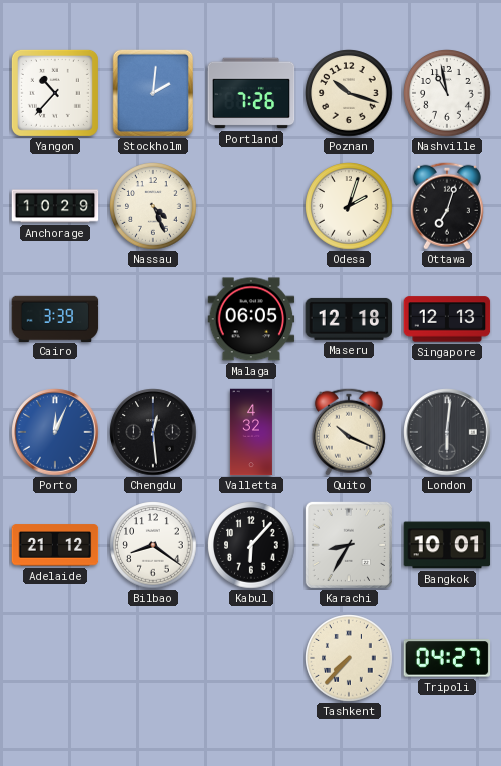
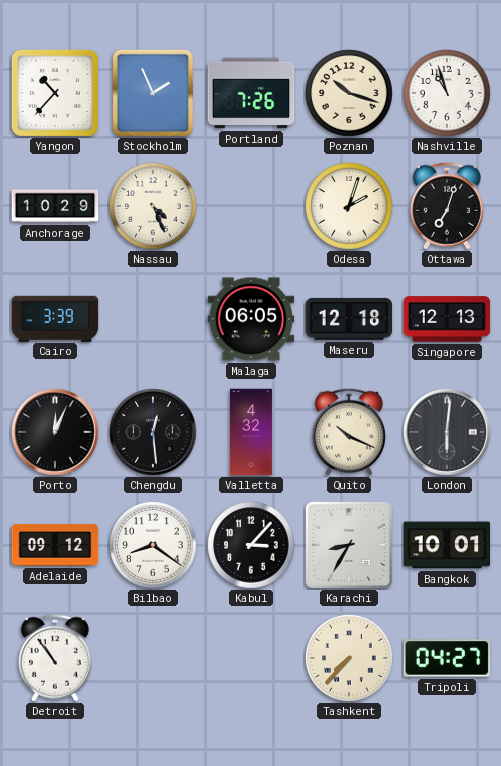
Stockholm: 2:01 -> 1:56
Nashville: 10:58 -> 10:57
Porto dial: blue -> black
Adelaide: 21:12 -> 09:12
Kabul: 6:07 -> 3:07
Detroit: none -> 10:54
